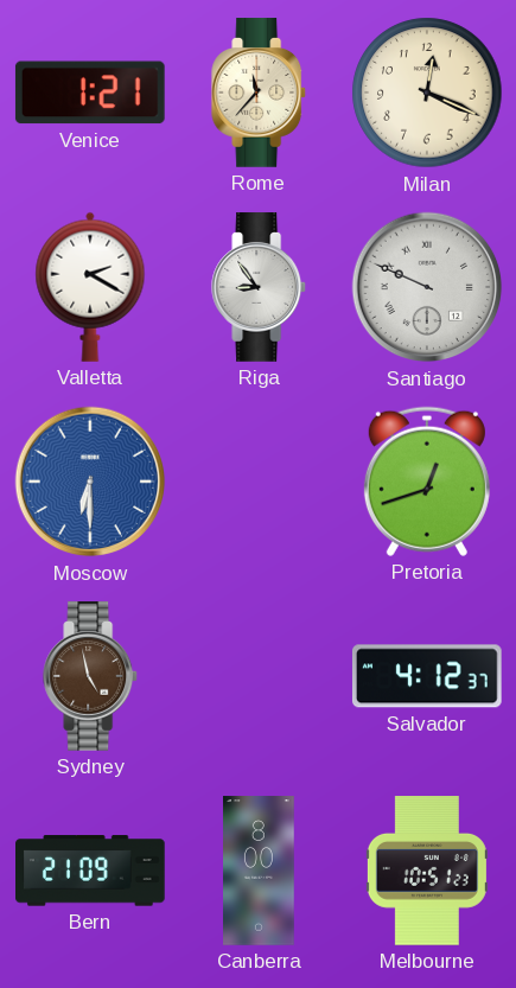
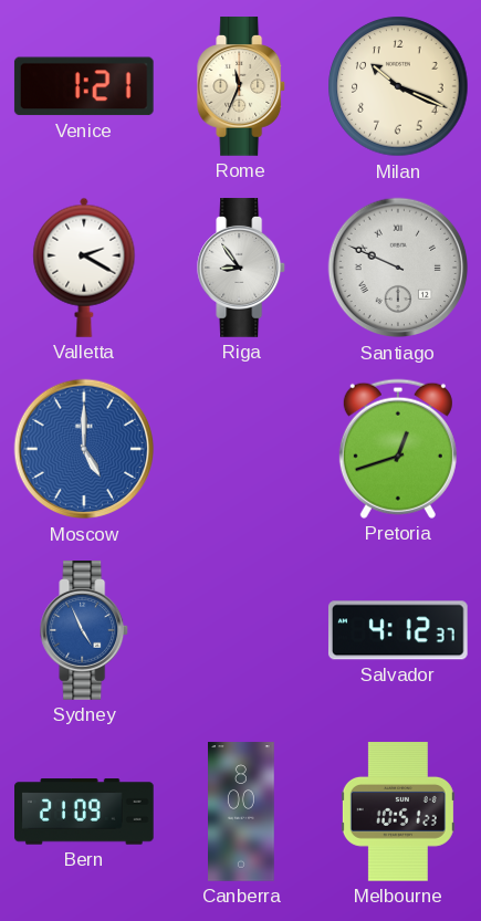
Rome: 11:37 -> 11:34
Milan: 12:19 -> 10:19
Moscow: 6:30 -> 5:00
Sydney: 4:58 -> 4:56
Sydney dial: brown -> blue
